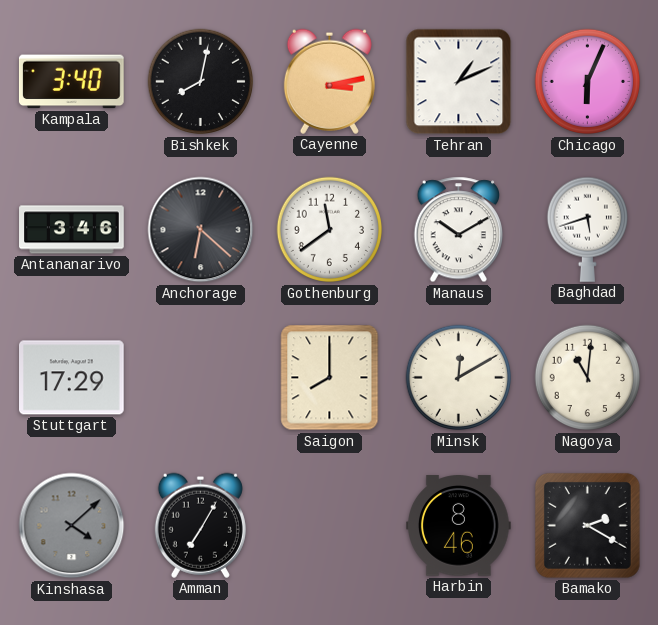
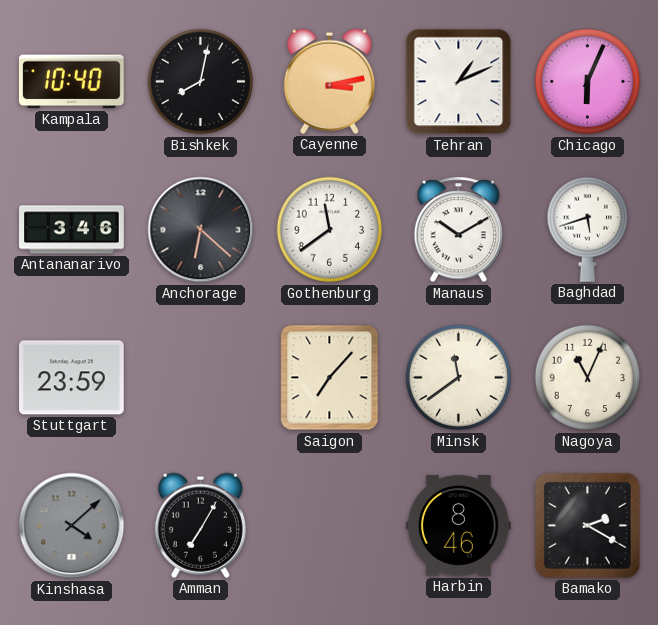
Kampala: 3:40 -> 10:40
Stuttgart: 17:29 -> 23:59
Saigon: 8:00 -> 7:07
Minsk: 12:10 -> 11:39
Nagoya: 11:01 -> 11:04
